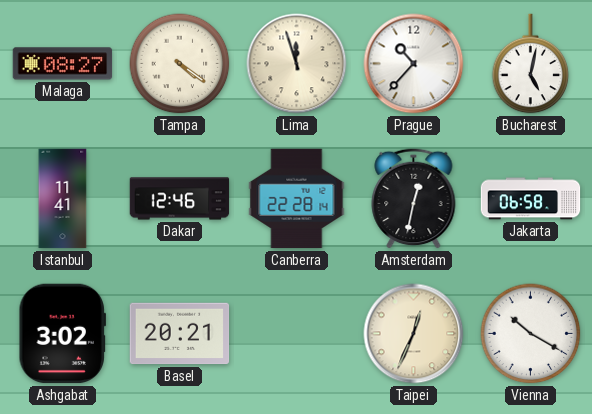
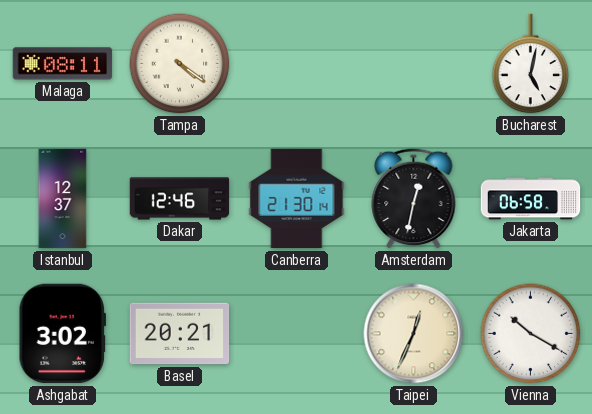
Malaga: 08:27 -> 08:11
Lima: 11:57 -> none
Prague: 10:37 -> none
Istanbul: 11:41 -> 12:37
Canberra: 22:28 -> 21:30
